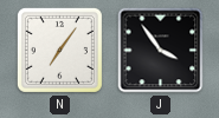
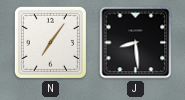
J: 3:54 -> 8:29
